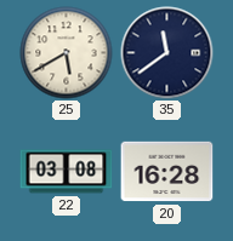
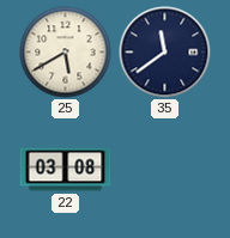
20: 16:28 -> none
